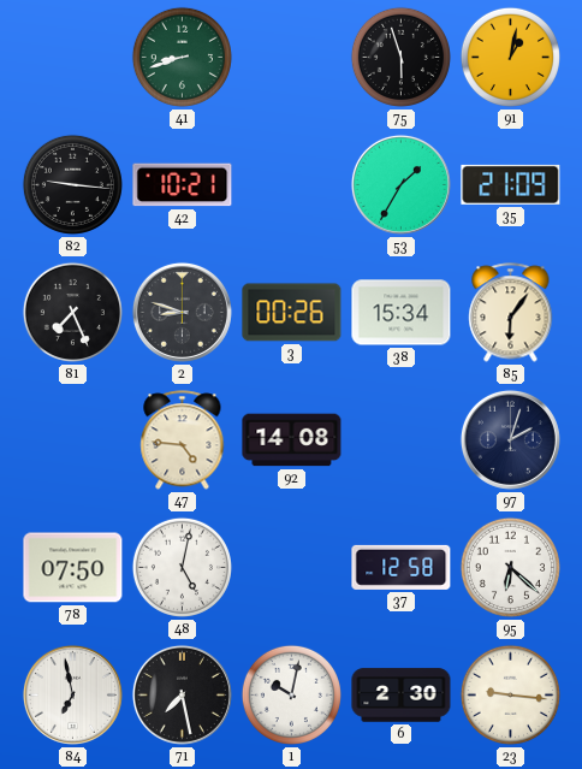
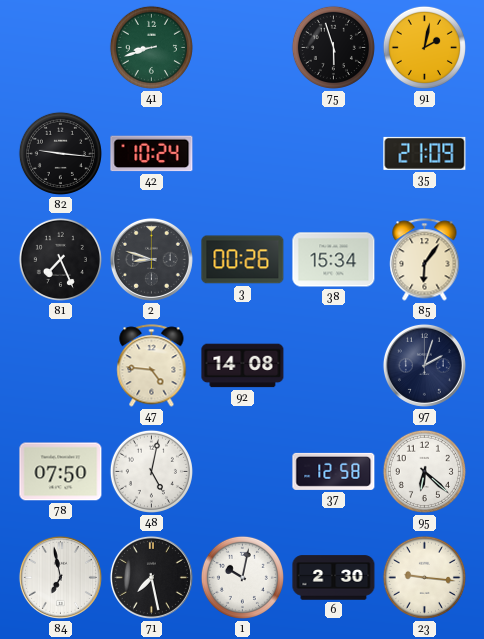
91: 1:02 -> 2:02
42: 10:21 -> 10:24
53: 1:35 -> none
